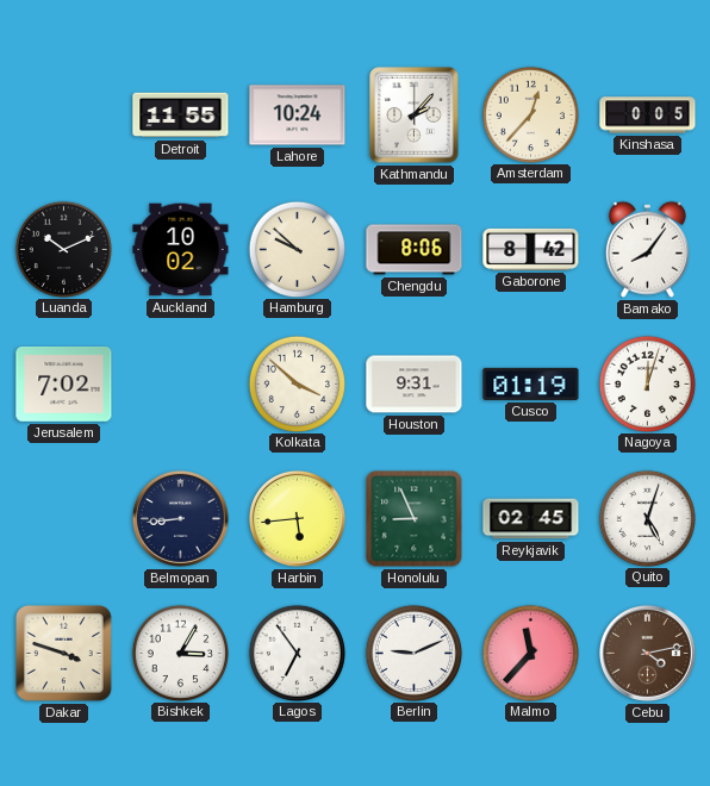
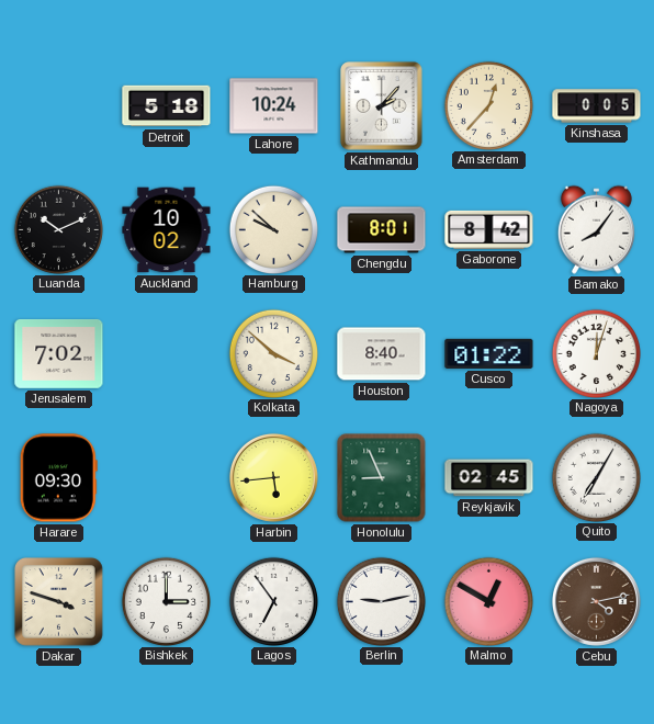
Detroit: 11:55 -> 5:18
Chengdu: 8:06 -> 8:01
Houston: 9:31 -> 8:40
Cusco: 01:19 -> 01:22
Harare: none -> 09:30
Belmopan: 8:44 -> none
Quito: 5:03 -> 7:05
Bishkek: 3:05 -> 3:00
Berlin: 9:11 -> 9:13
Malmo: 11:37 -> 12:50
